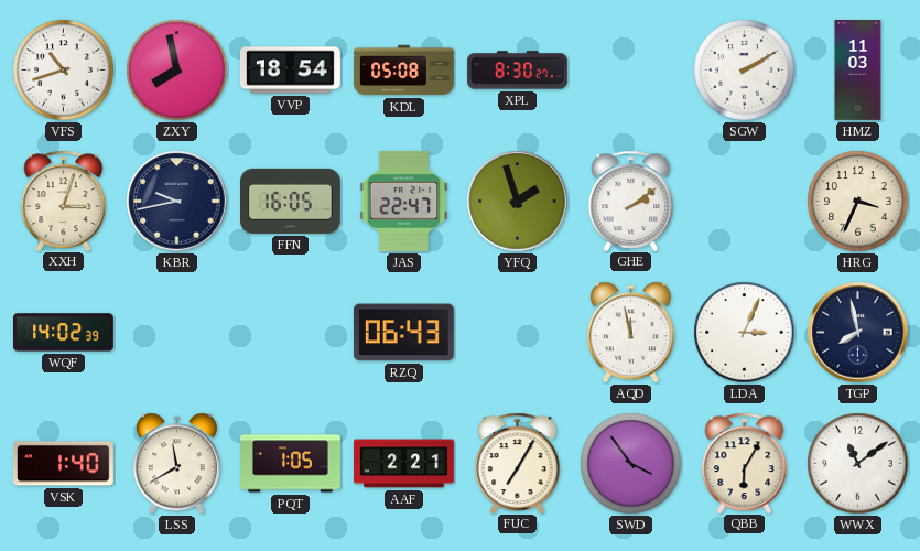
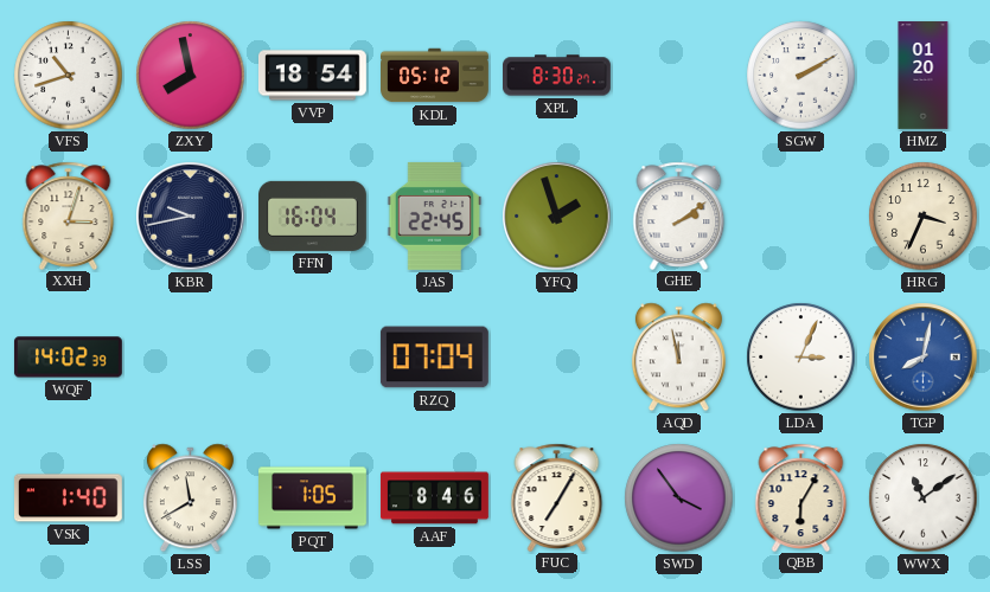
KDL: 05:08 -> 05:12
HMZ: 11:03 -> 01:20
FFN: 16:05 -> 16:04
JAS: 22:47 -> 22:45
RZQ: 06:43 -> 07:04
TGP: 7:58 -> 8:02
TGP dial: navy -> blue
AAF: 2:21 -> 8:46
